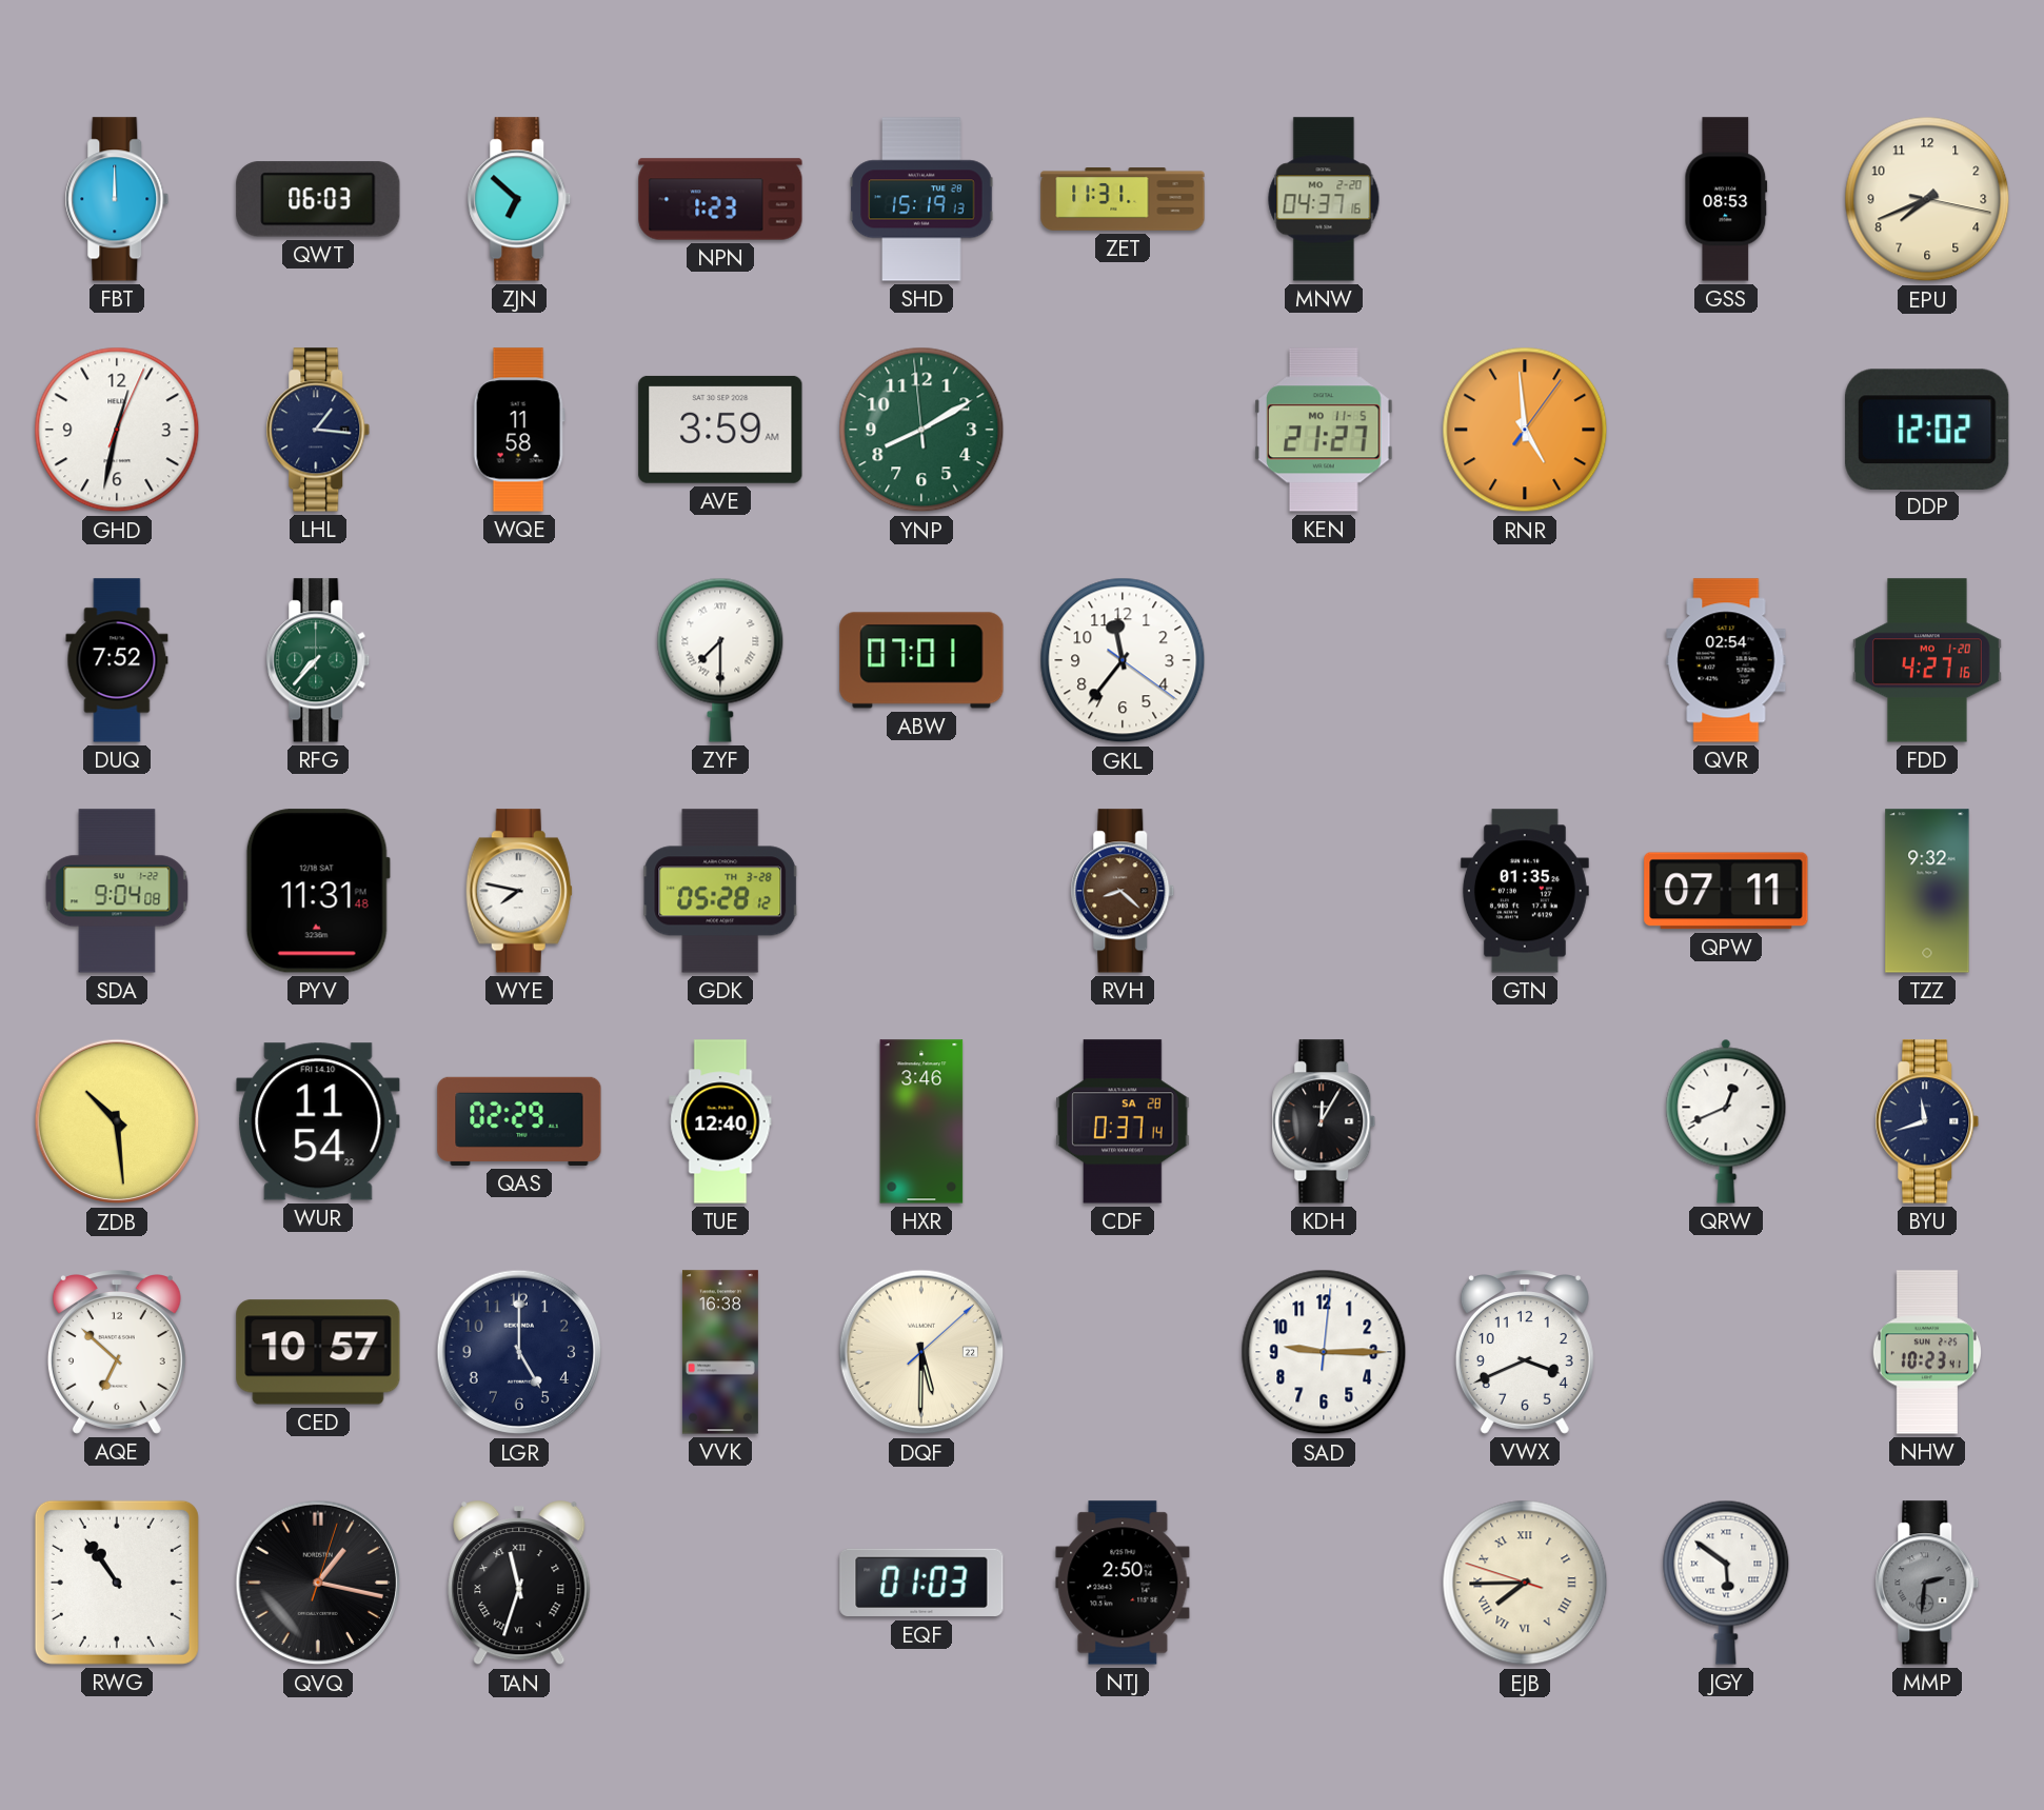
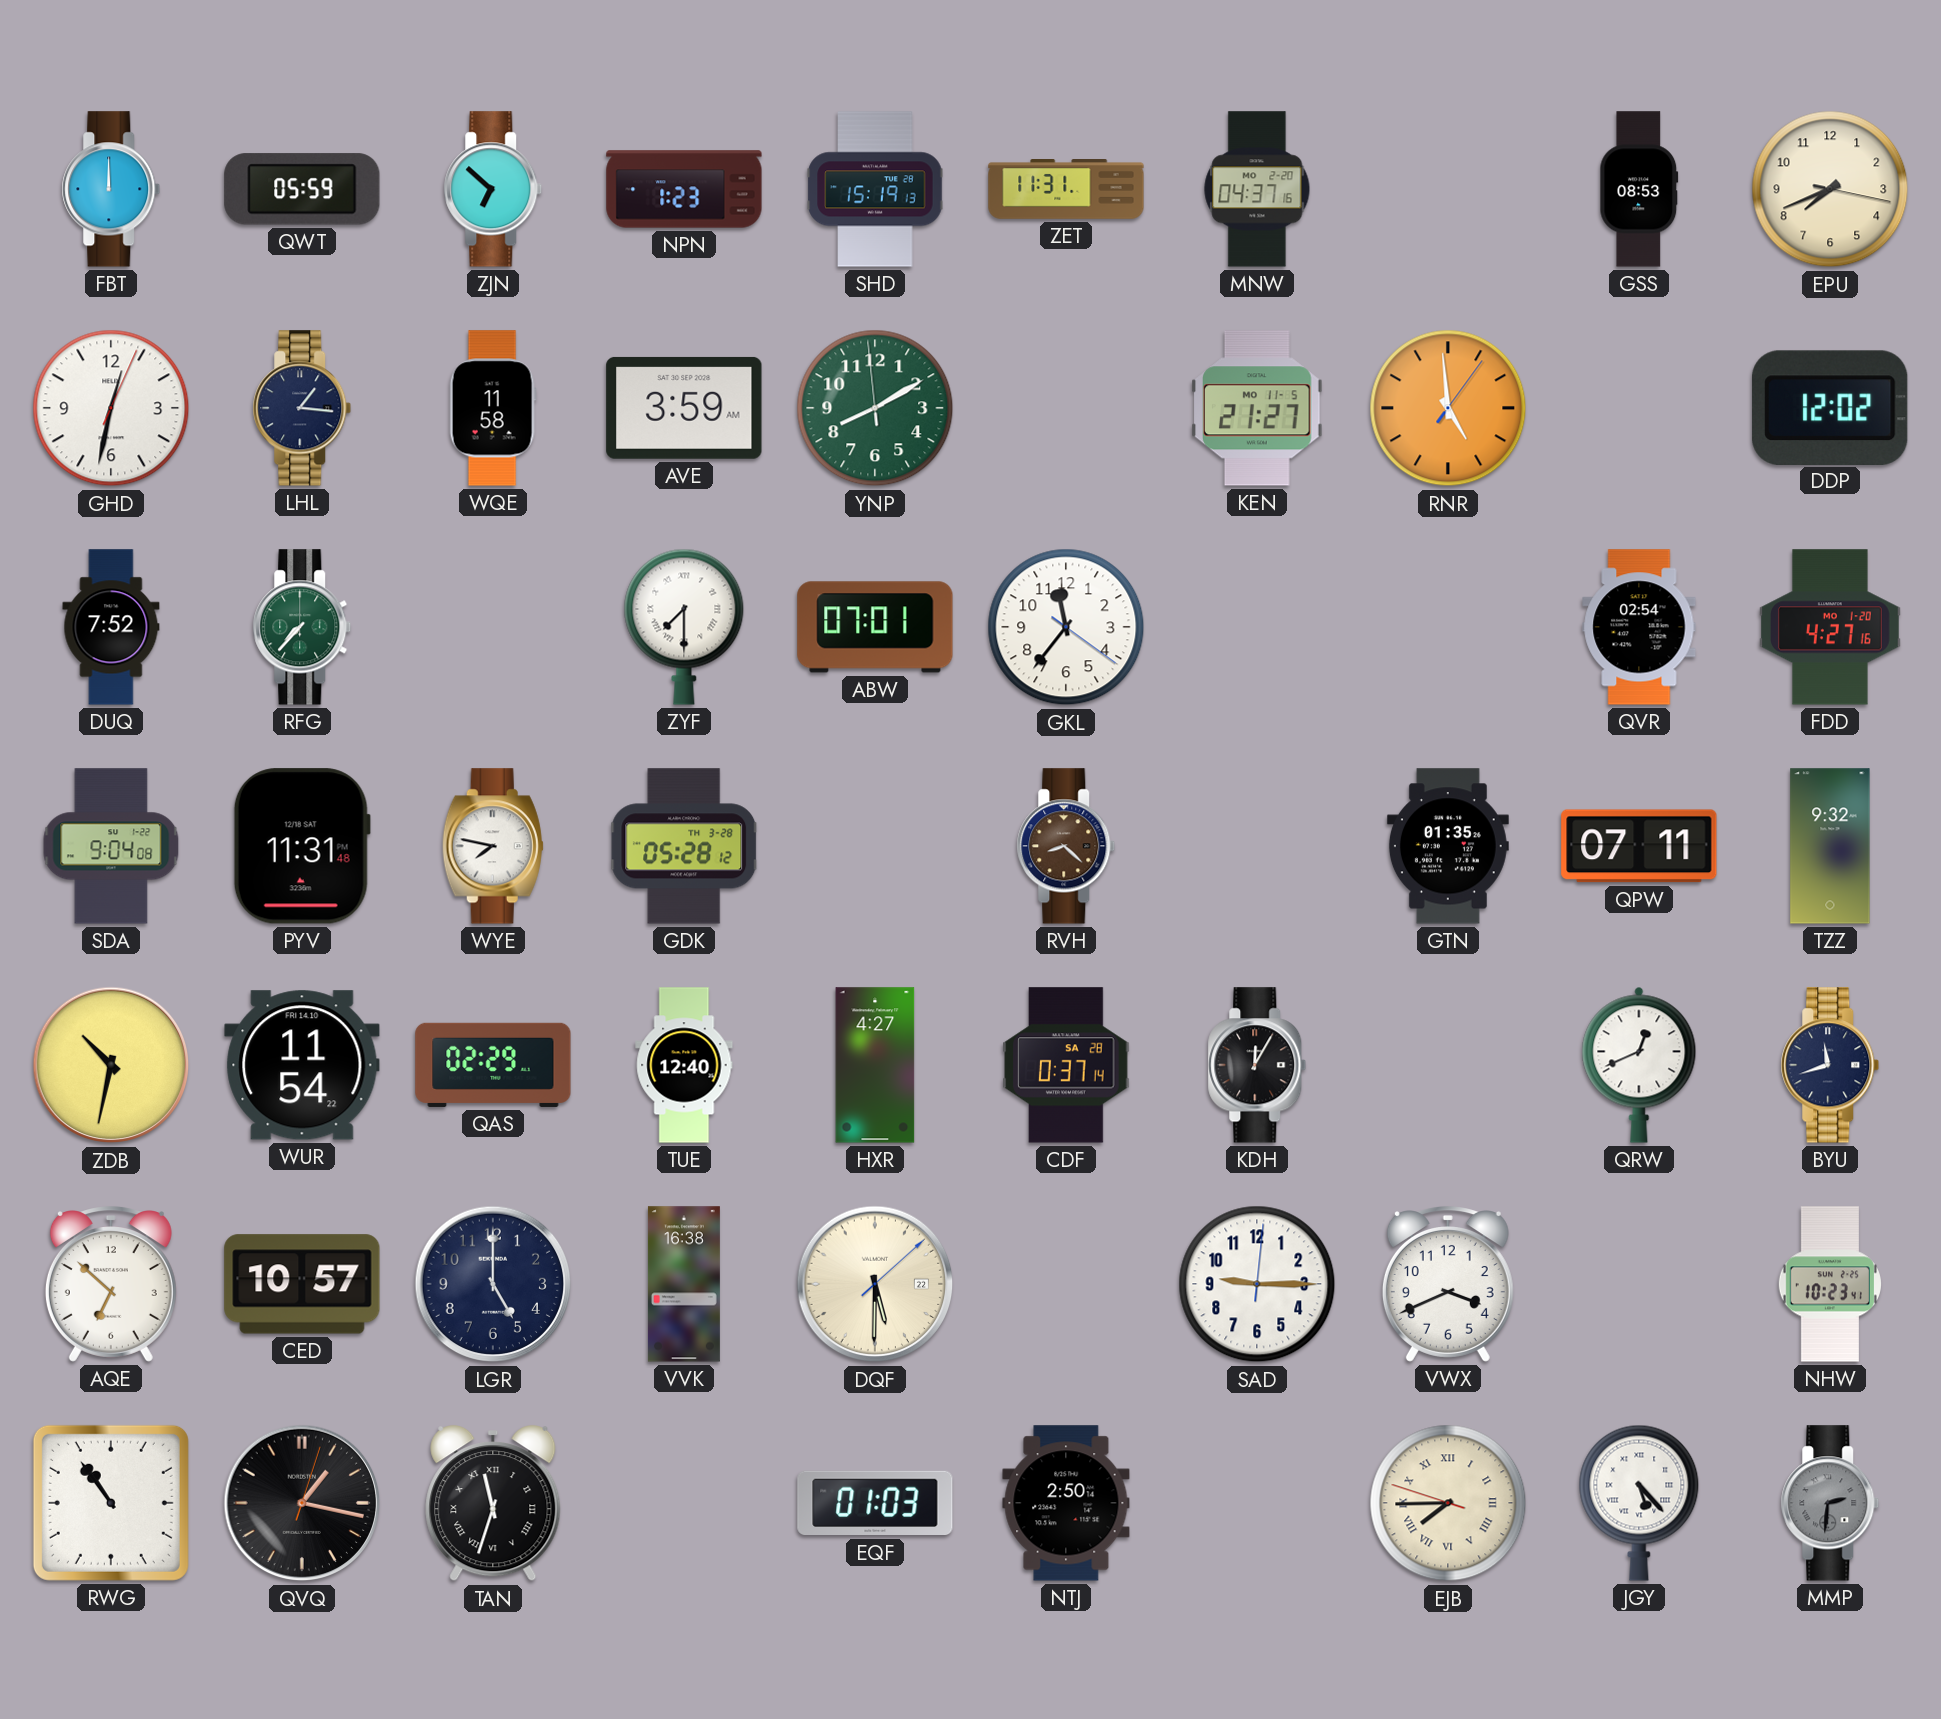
QWT: 06:03 -> 05:59
ZDB: 10:29 -> 10:32
HXR: 3:46 -> 4:27
JGY: 5:51 -> 5:23
